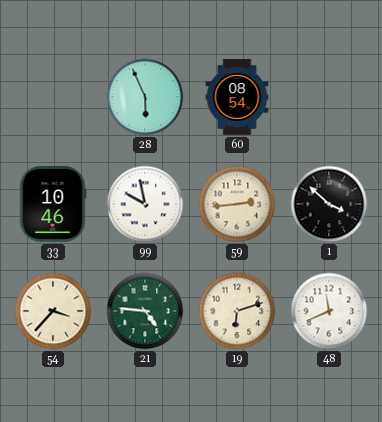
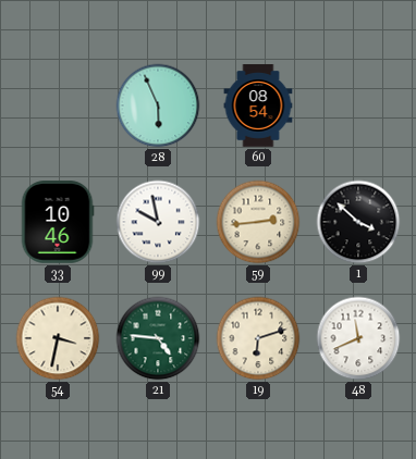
54: 3:37 -> 3:32
